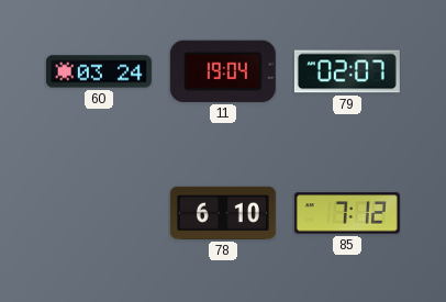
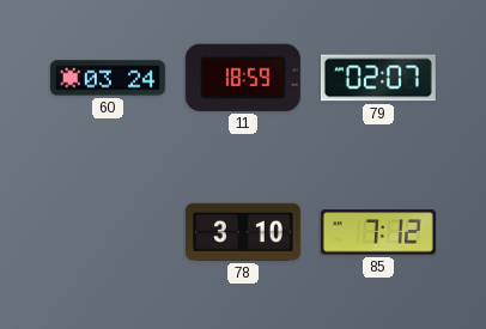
11: 19:04 -> 18:59
78: 6:10 -> 3:10
